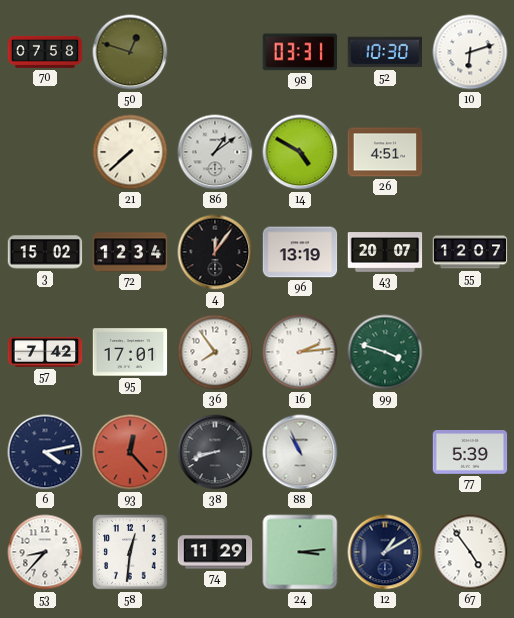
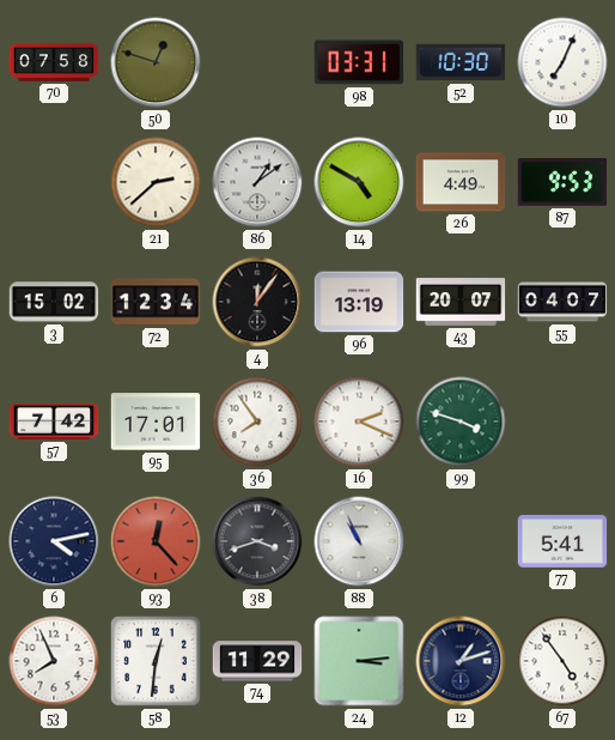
10: 6:12 -> 7:04
21: 7:38 -> 2:38
26: 4:51 -> 4:49
87: none -> 9:53
55: 12:07 -> 04:07
16: 2:14 -> 2:19
38: 8:42 -> 3:42
77: 5:39 -> 5:41
53: 8:37 -> 7:56
12: 1:10 -> 1:12
